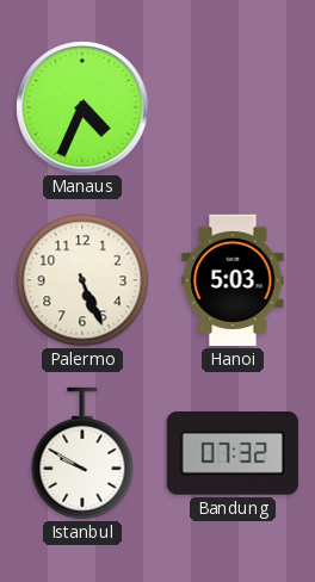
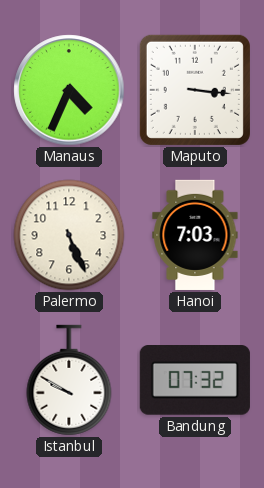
Maputo: none -> 3:16
Hanoi: 5:03 -> 7:03
